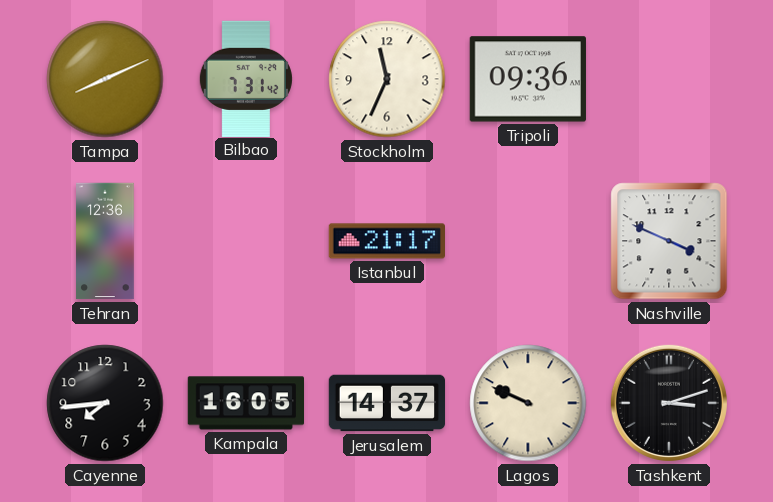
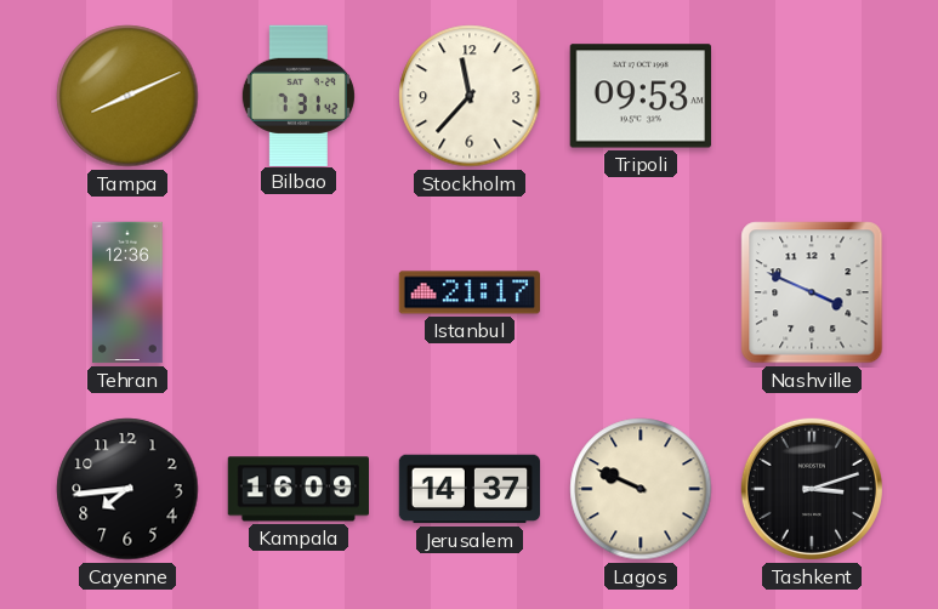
Stockholm: 11:34 -> 11:37
Tripoli: 09:36 -> 09:53
Kampala: 16:05 -> 16:09
